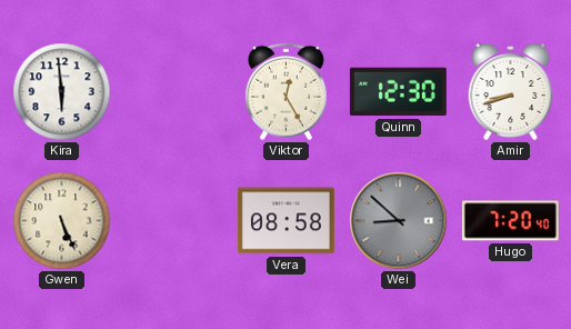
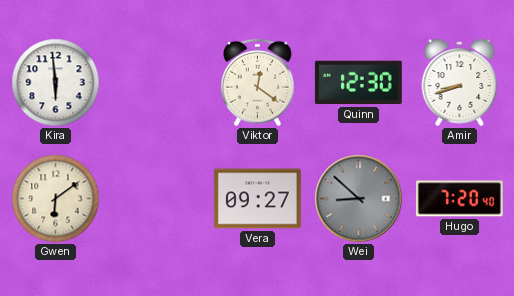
Viktor: 12:25 -> 12:21
Gwen: 5:26 -> 6:09
Vera: 08:58 -> 09:27
